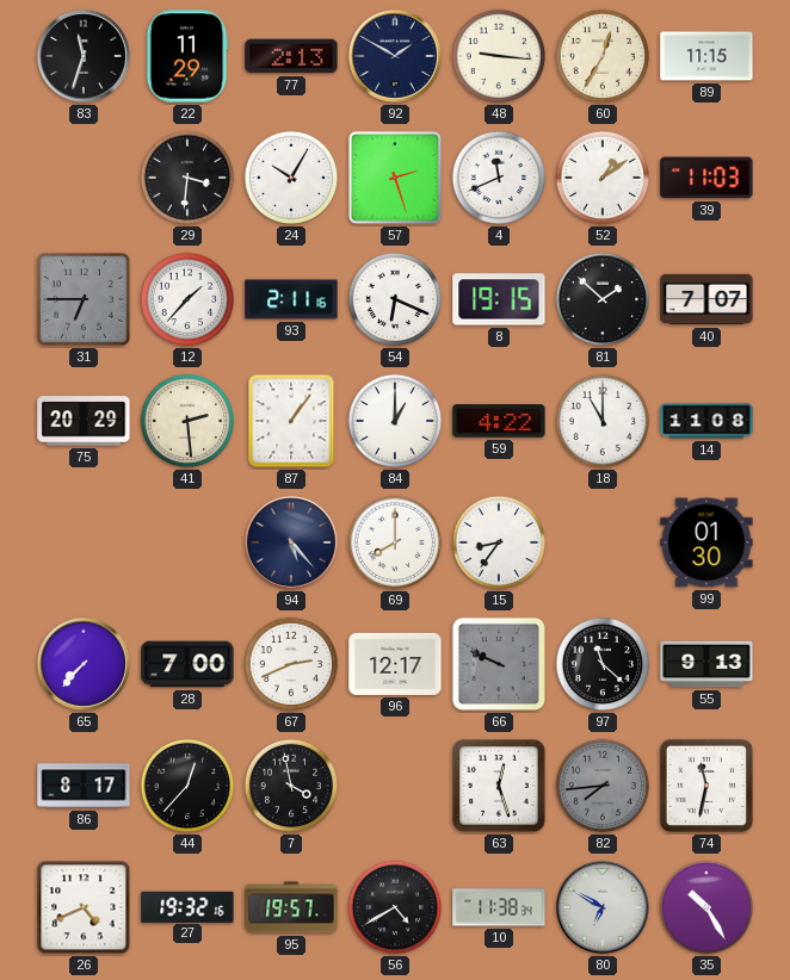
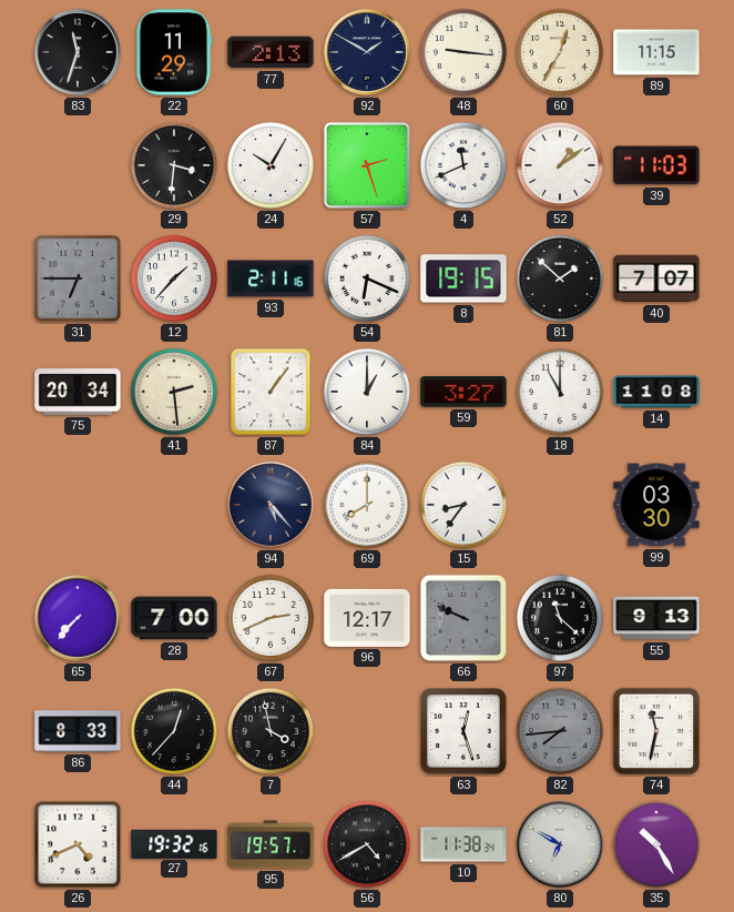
75: 20:29 -> 20:34
59: 4:22 -> 3:27
99: 01:30 -> 03:30
86: 8:17 -> 8:33
